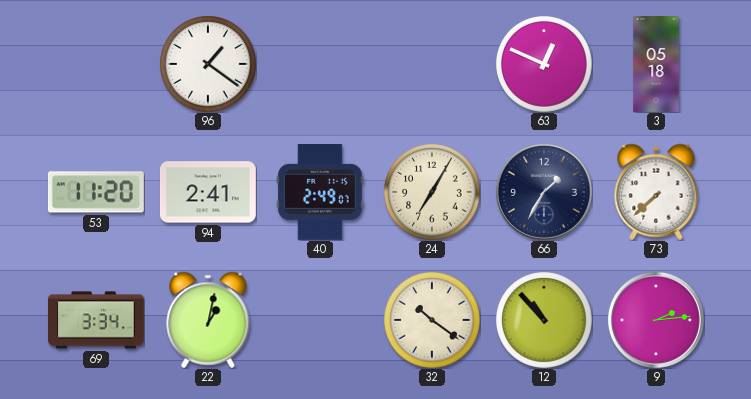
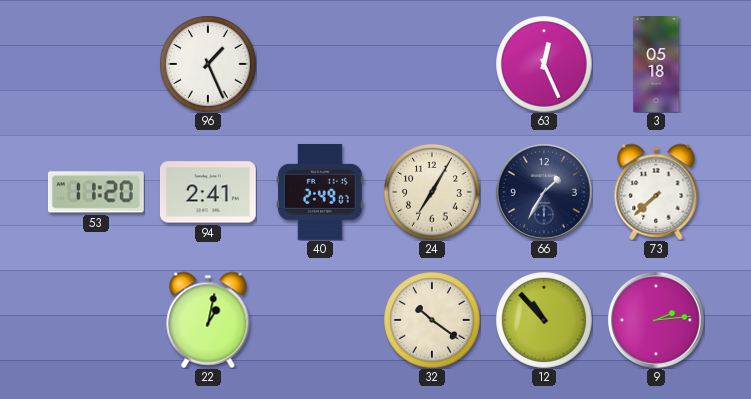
96: 1:21 -> 1:26
63: 12:49 -> 12:26
69: 3:34 -> none
